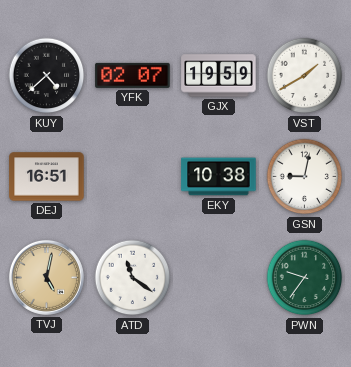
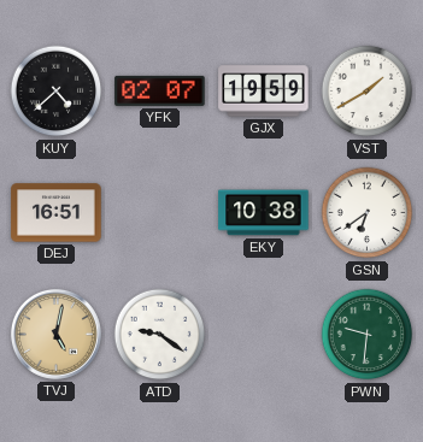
GSN: 9:02 -> 6:39
ATD: 11:21 -> 9:21
PWN: 9:36 -> 9:31
